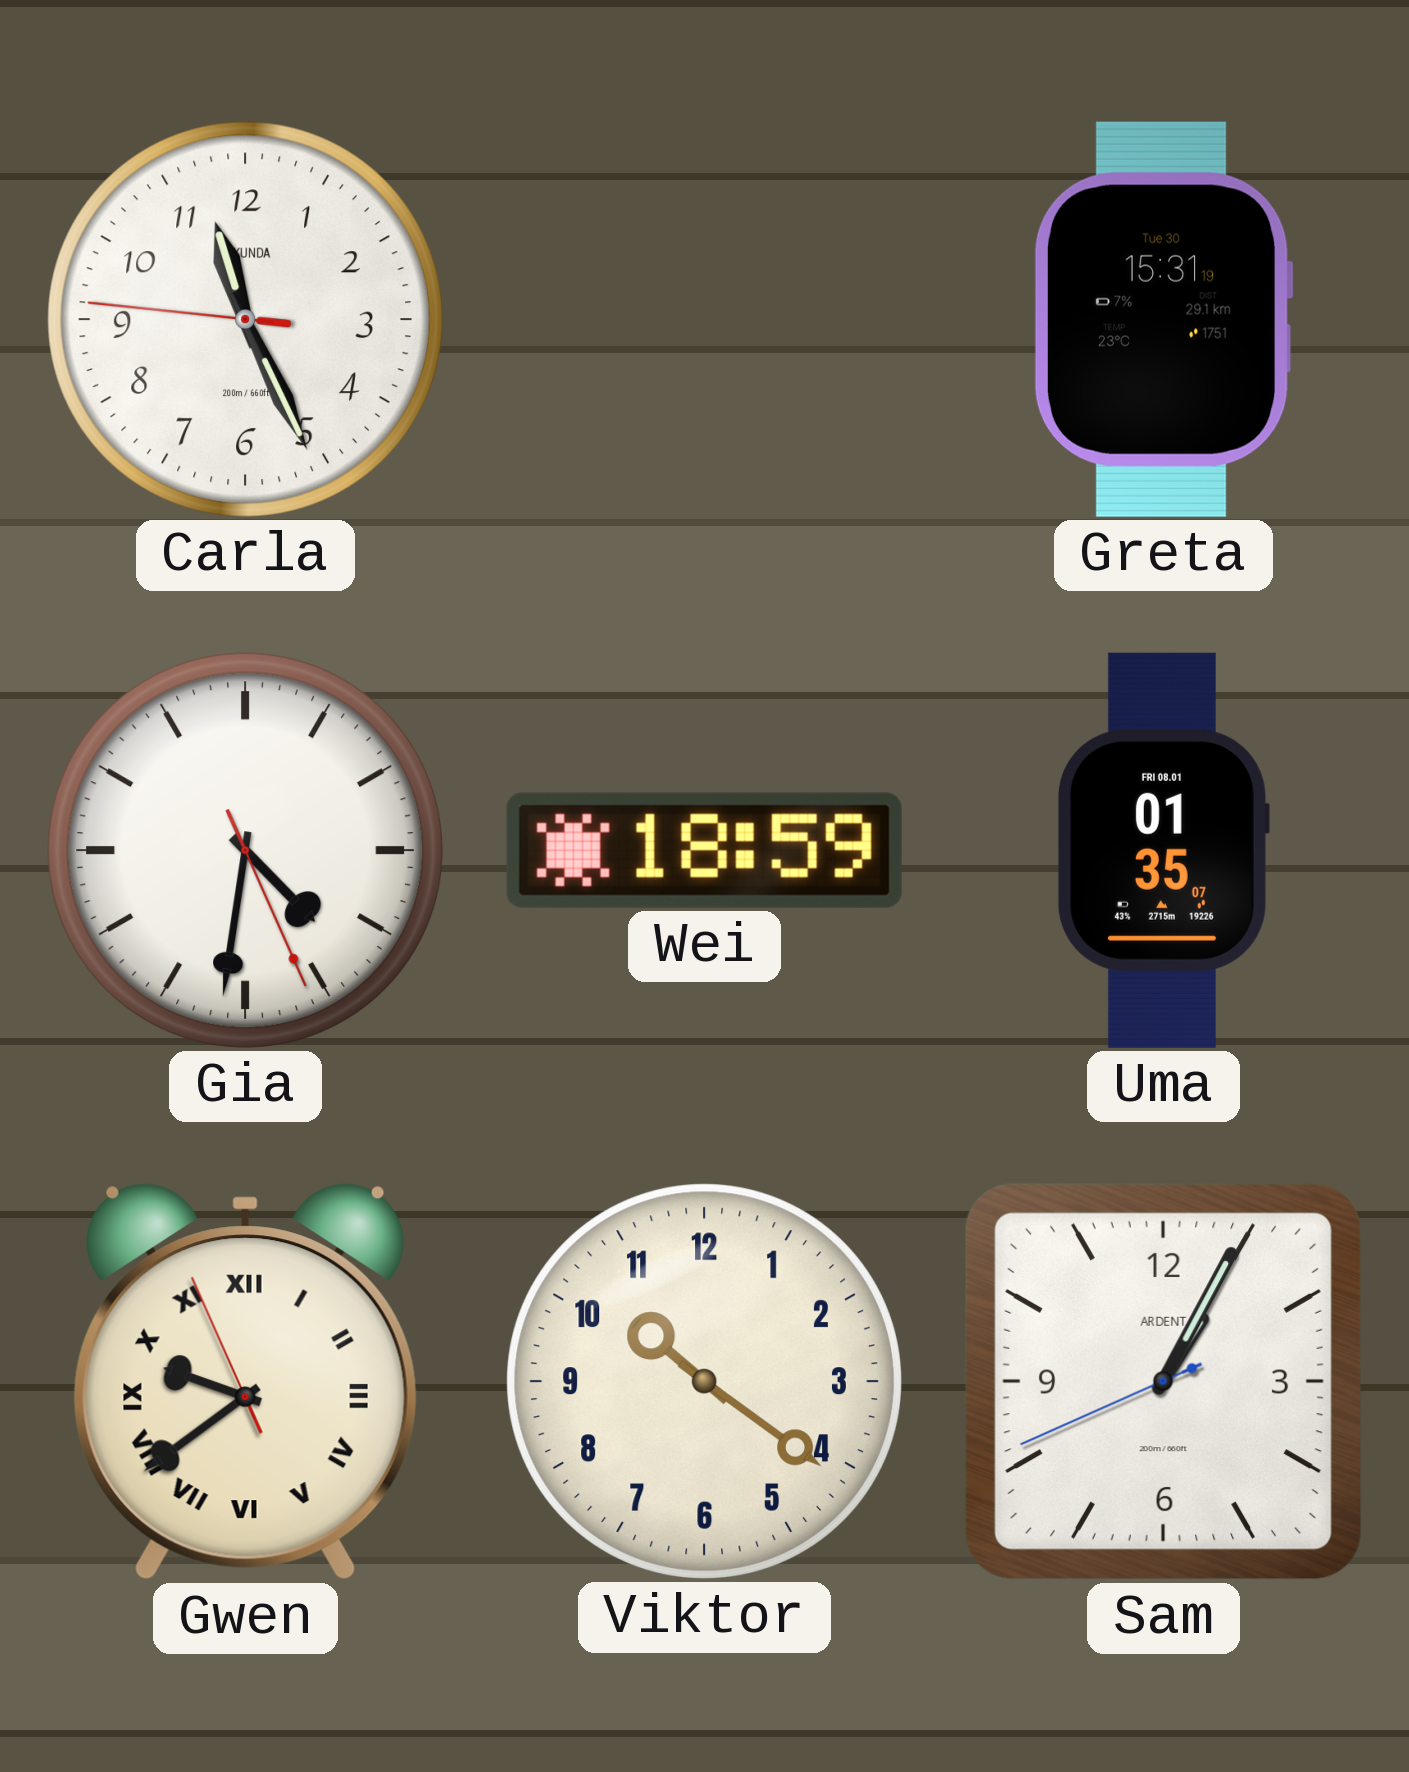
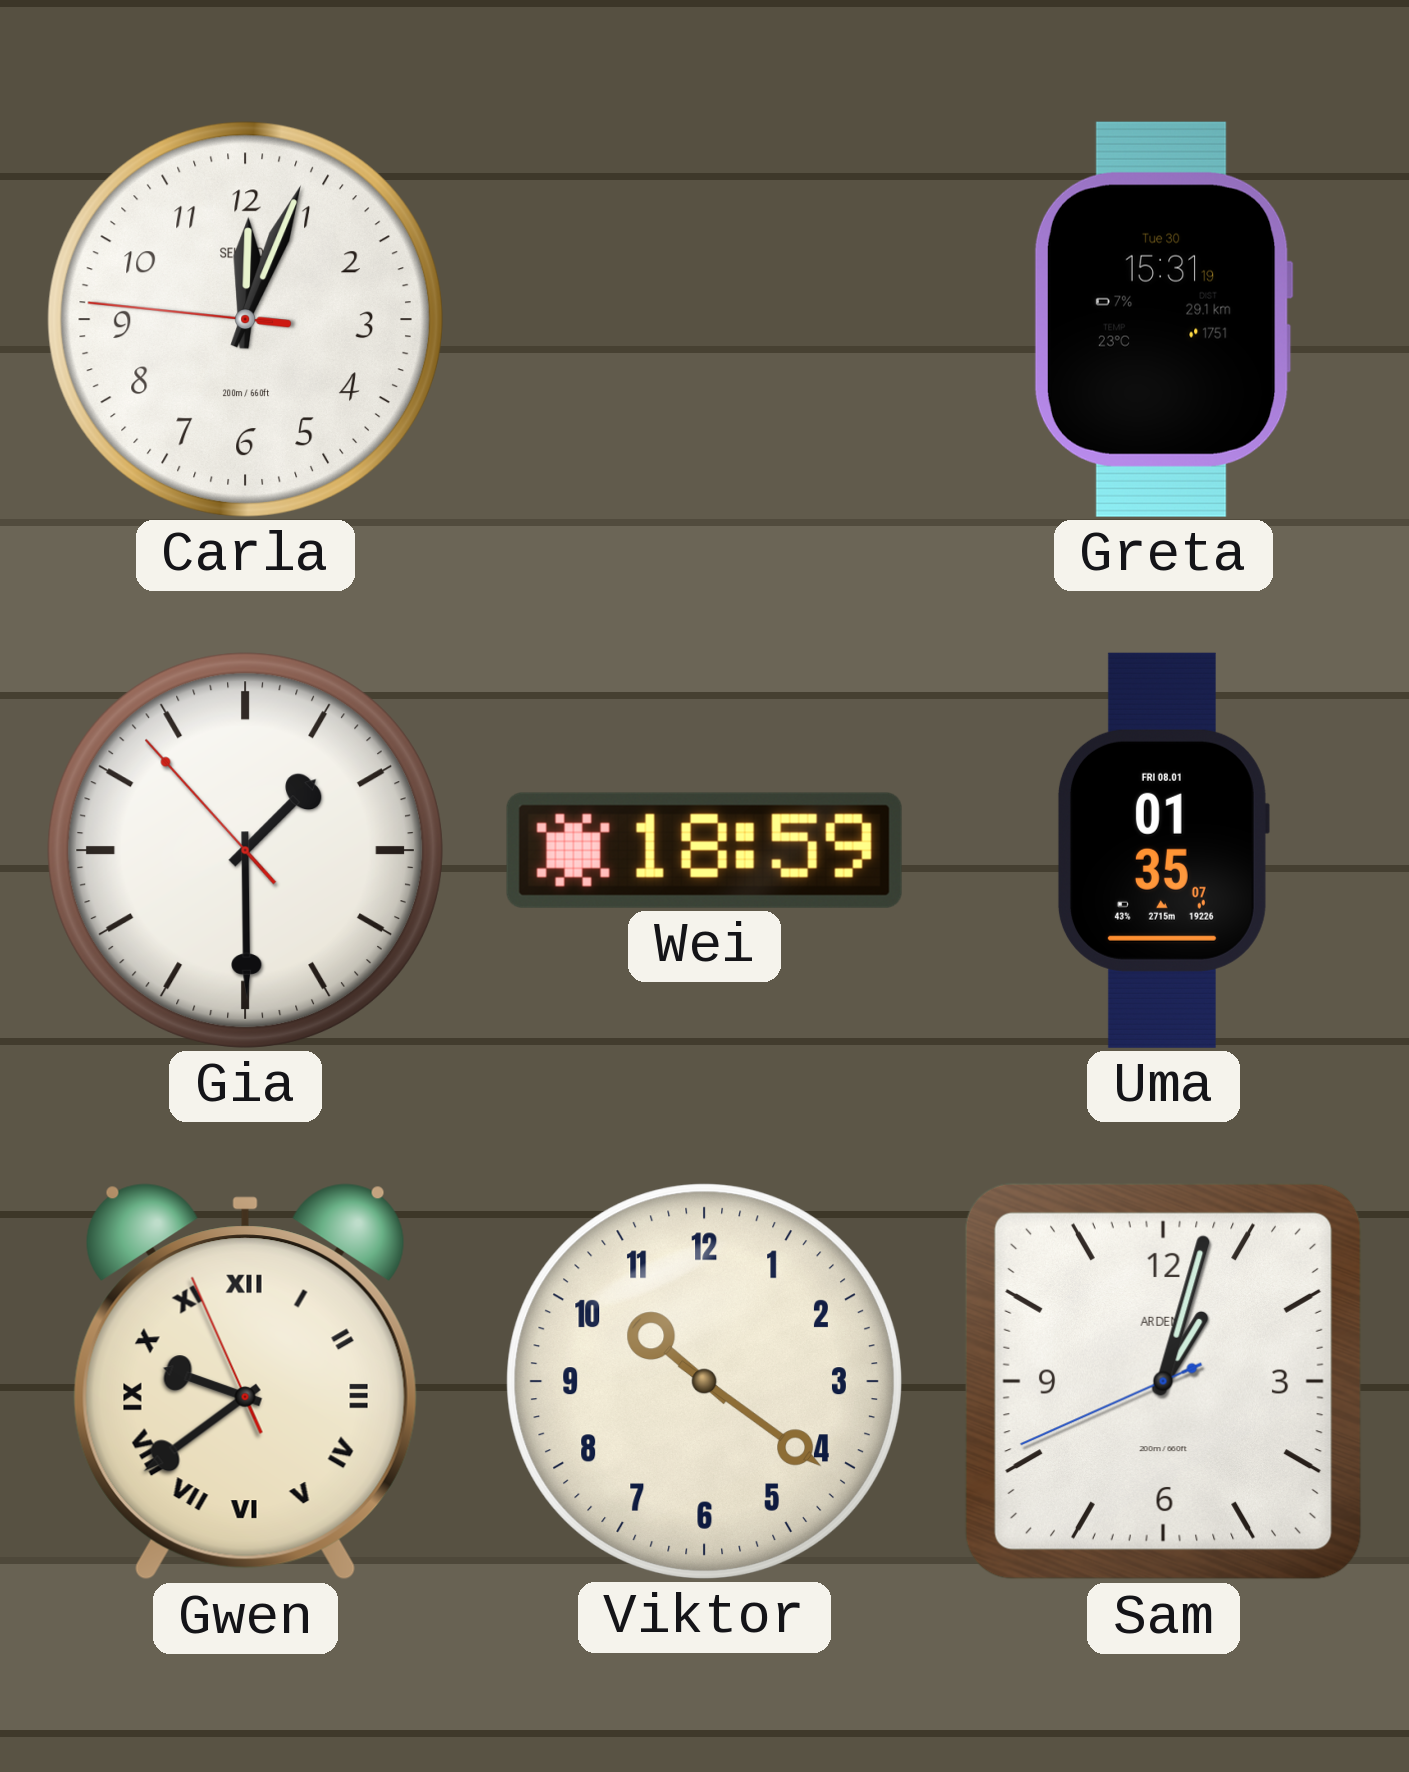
Carla: 11:25 -> 12:03
Gia: 4:31 -> 1:29
Sam: 1:04 -> 1:02
